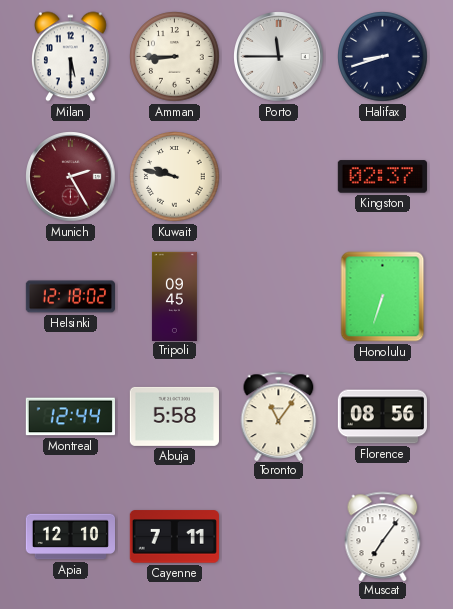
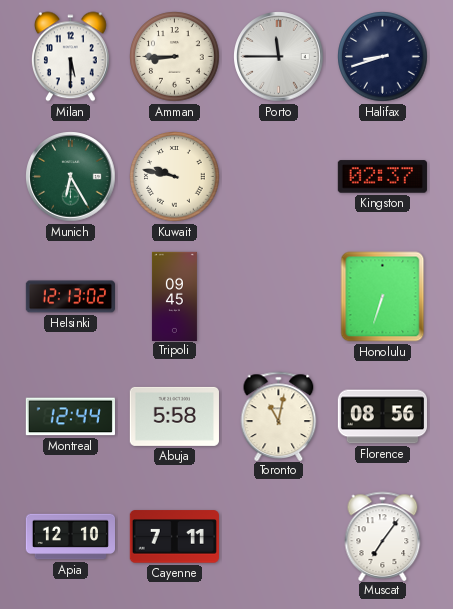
Munich: 2:25 -> 6:25
Munich dial: burgundy -> green
Helsinki: 12:18 -> 12:13
Toronto: 11:06 -> 11:02
